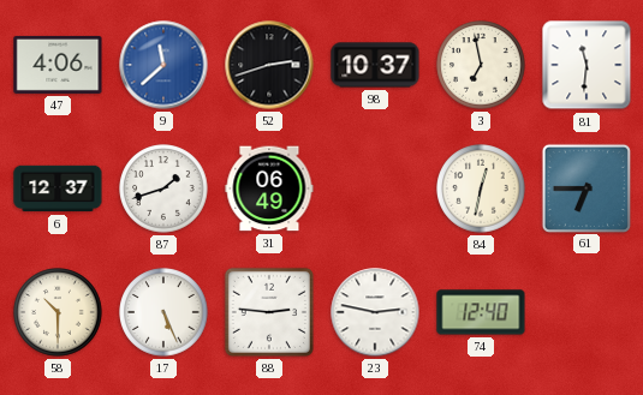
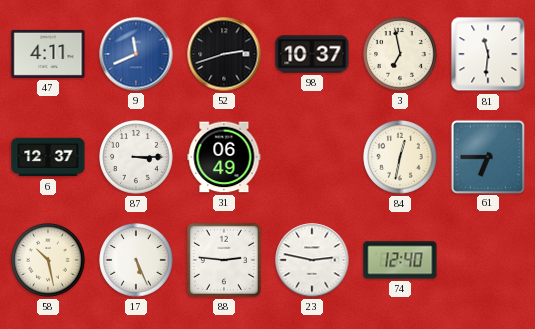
47: 4:06 -> 4:11
9: 11:38 -> 11:41
87: 1:42 -> 3:15
58: 10:30 -> 10:28
